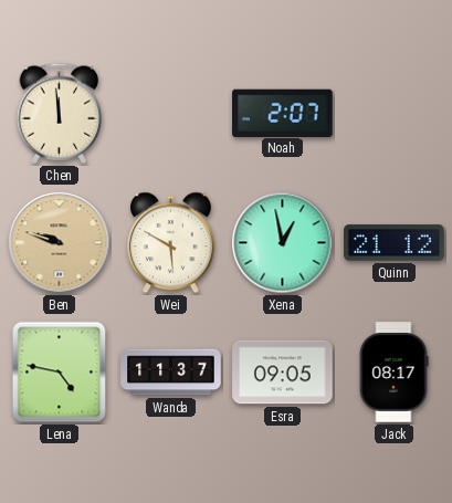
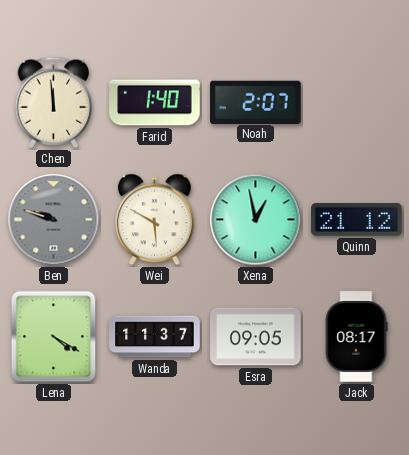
Farid: none -> 1:40
Ben dial: champagne -> grey
Lena: 4:47 -> 4:20
